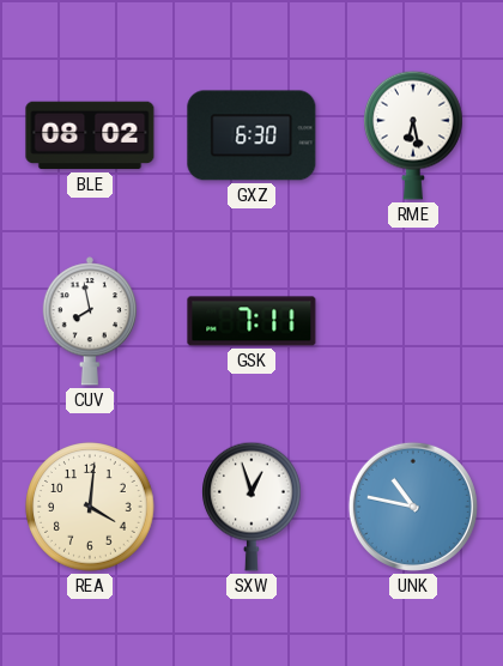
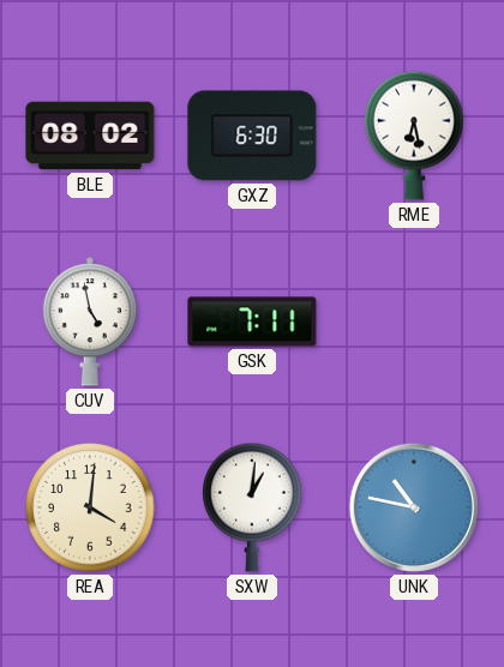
CUV: 7:58 -> 4:58
SXW: 12:57 -> 1:01
